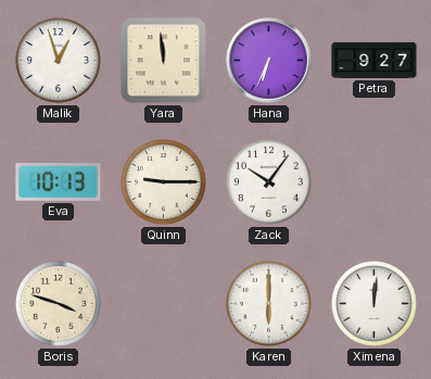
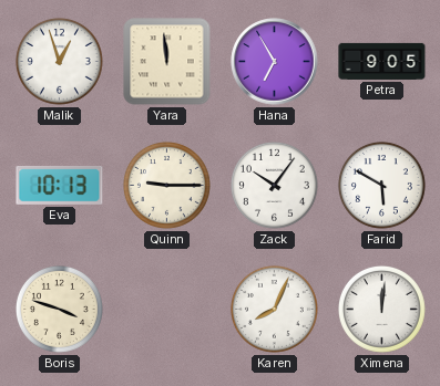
Hana: 6:34 -> 6:55
Petra: 9:27 -> 9:05
Farid: none -> 5:50
Karen: 6:00 -> 8:04
